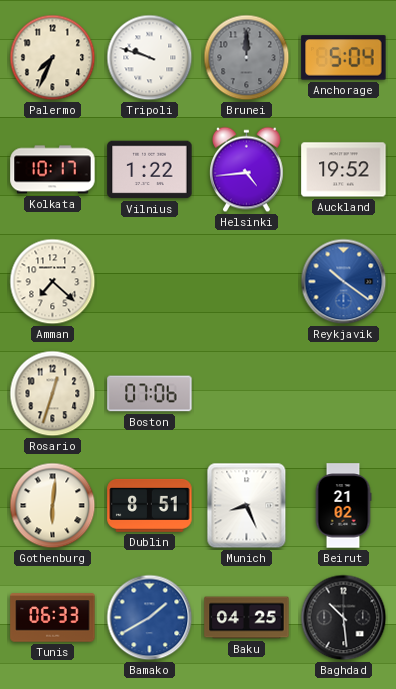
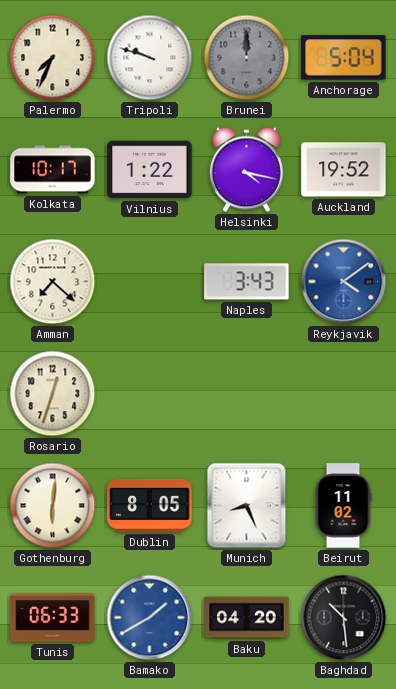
Helsinki: 4:44 -> 4:17
Naples: none -> 3:43
Reykjavik: 10:21 -> 4:09
Boston: 07:06 -> none
Dublin: 8:51 -> 8:05
Beirut: 21:02 -> 11:02
Baku: 04:25 -> 04:20
